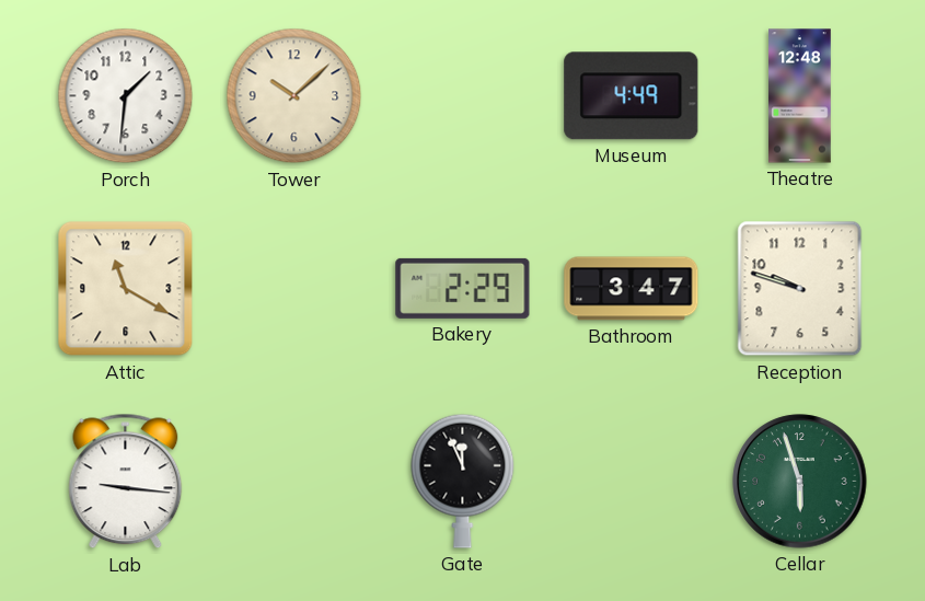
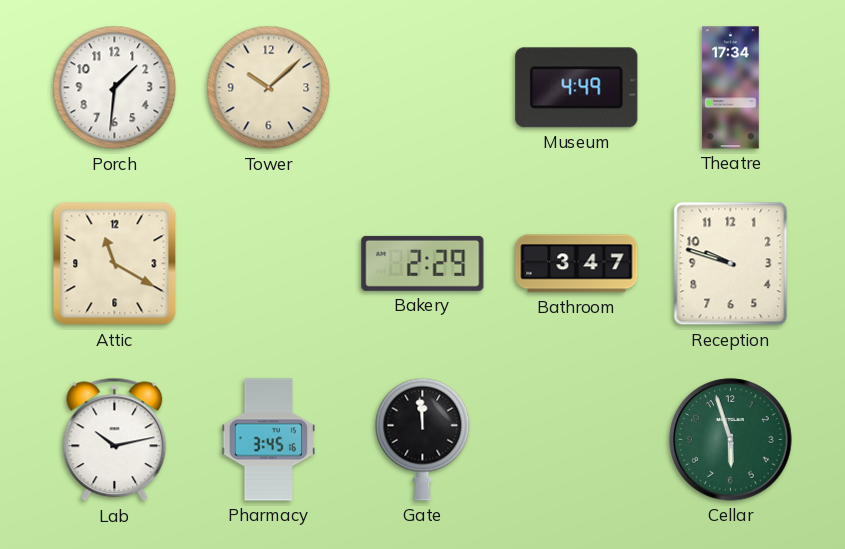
Theatre: 12:48 -> 17:34
Lab: 9:16 -> 10:13
Pharmacy: none -> 3:45
Gate: 11:56 -> 11:59
